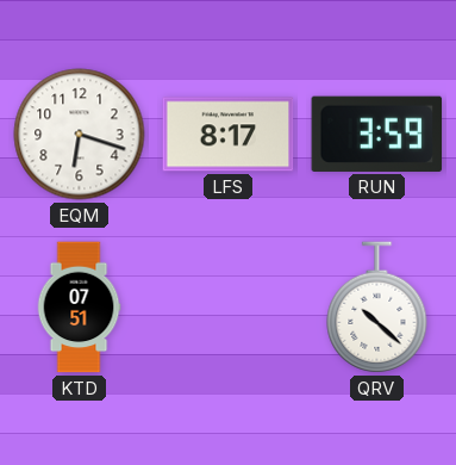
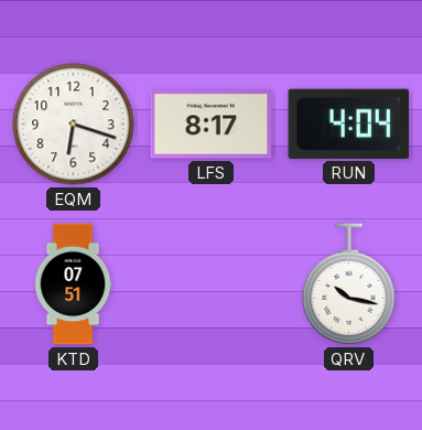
RUN: 3:59 -> 4:04
QRV: 10:22 -> 10:17
